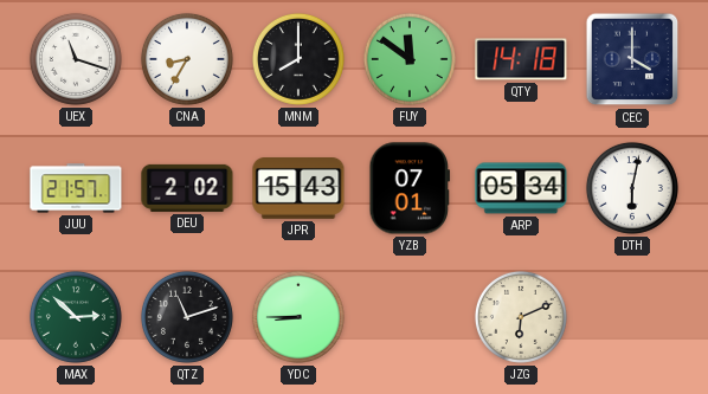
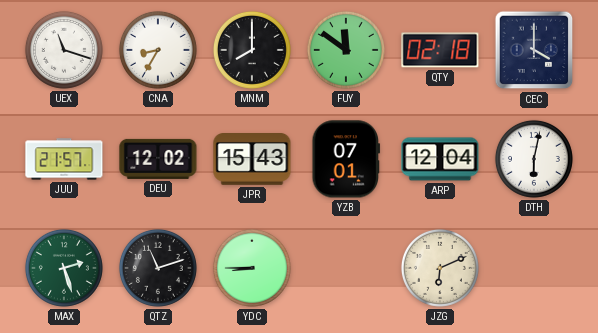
QTY: 14:18 -> 02:18
DEU: 2:02 -> 12:02
ARP: 05:34 -> 12:04
MAX: 2:52 -> 2:27
